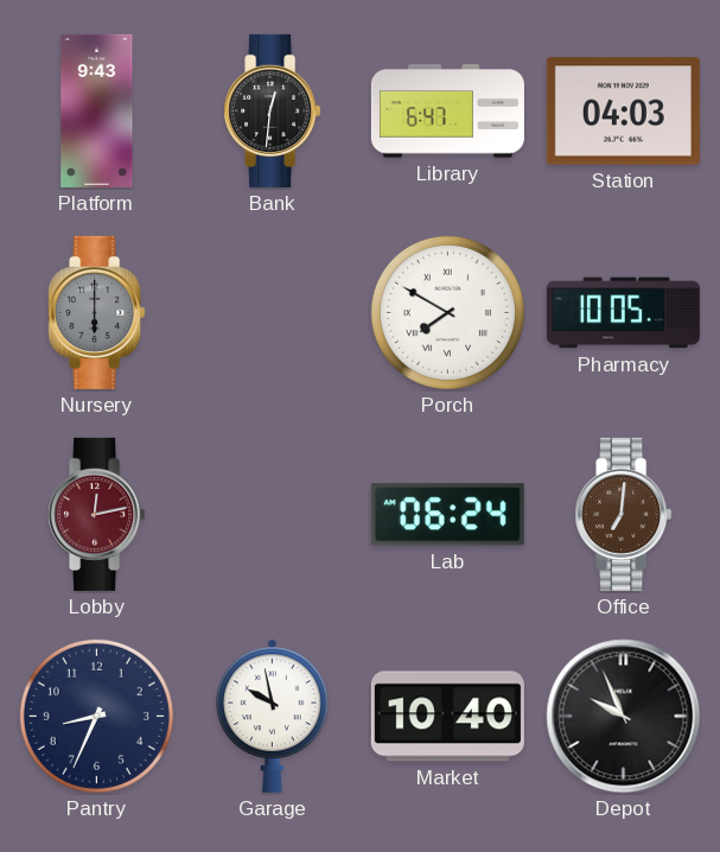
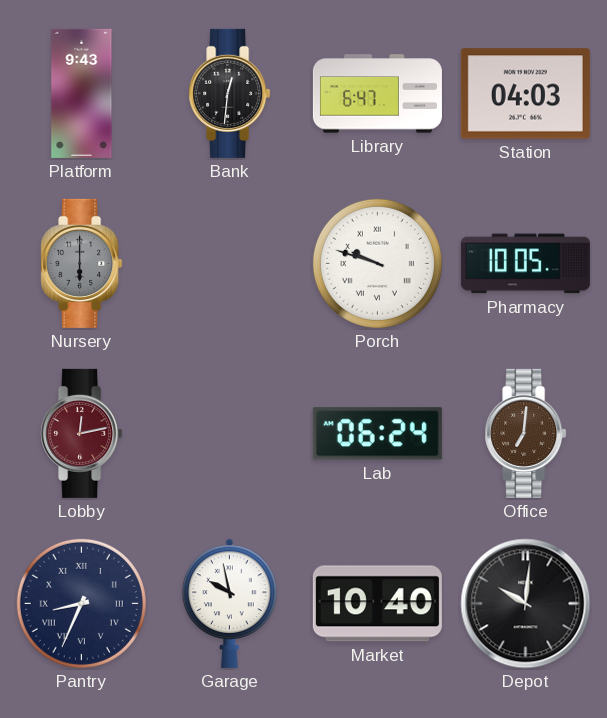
Porch: 7:50 -> 9:48
Pantry numerals: Arabic -> Roman
Depot: 9:56 -> 10:01
